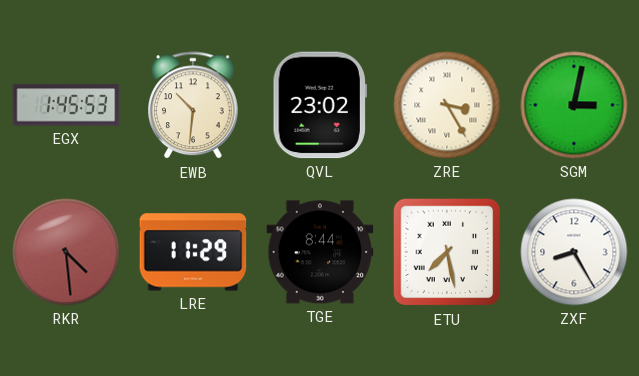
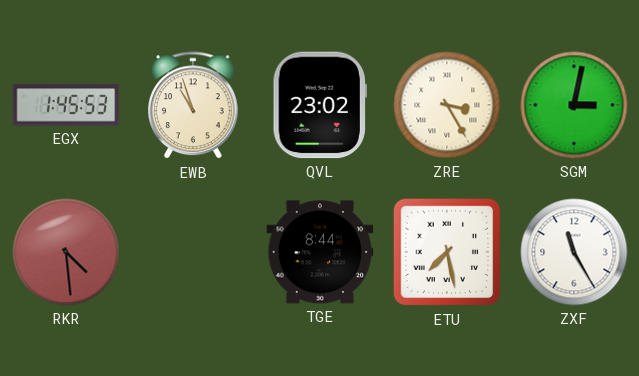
EWB: 10:31 -> 10:57
LRE: 11:29 -> none
ZXF: 8:25 -> 11:25
